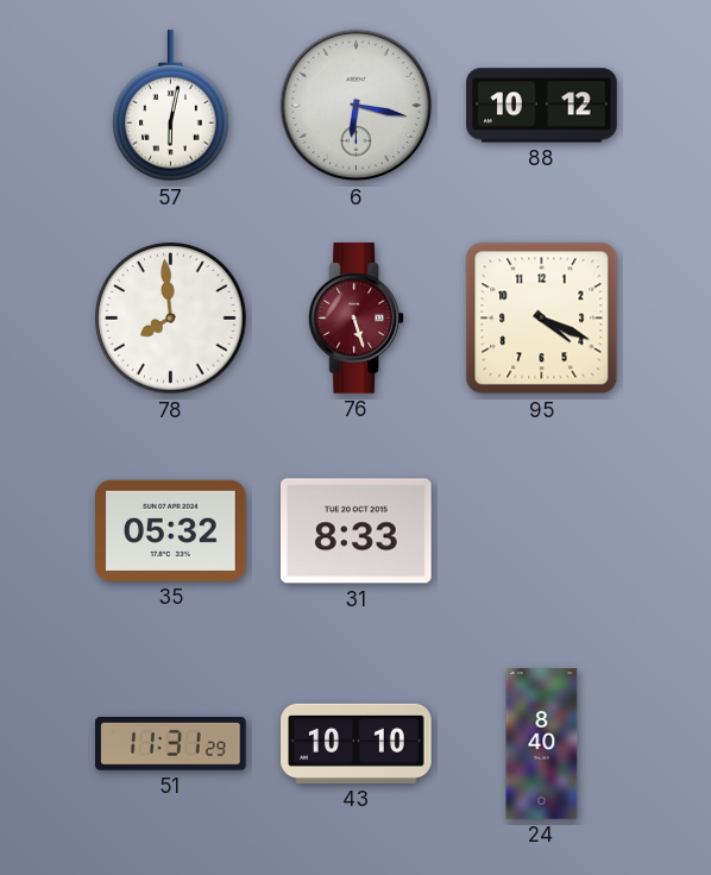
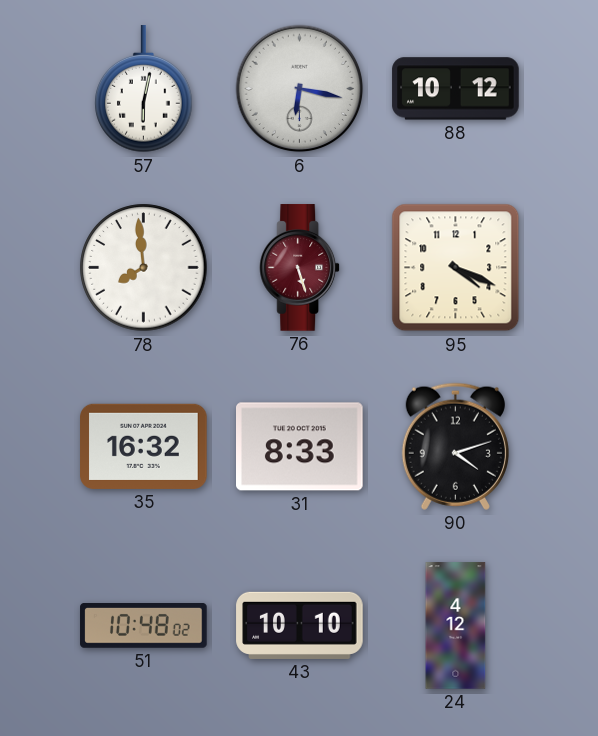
35: 05:32 -> 16:32
90: none -> 4:12
51: 11:31 -> 10:48
24: 8:40 -> 4:12
